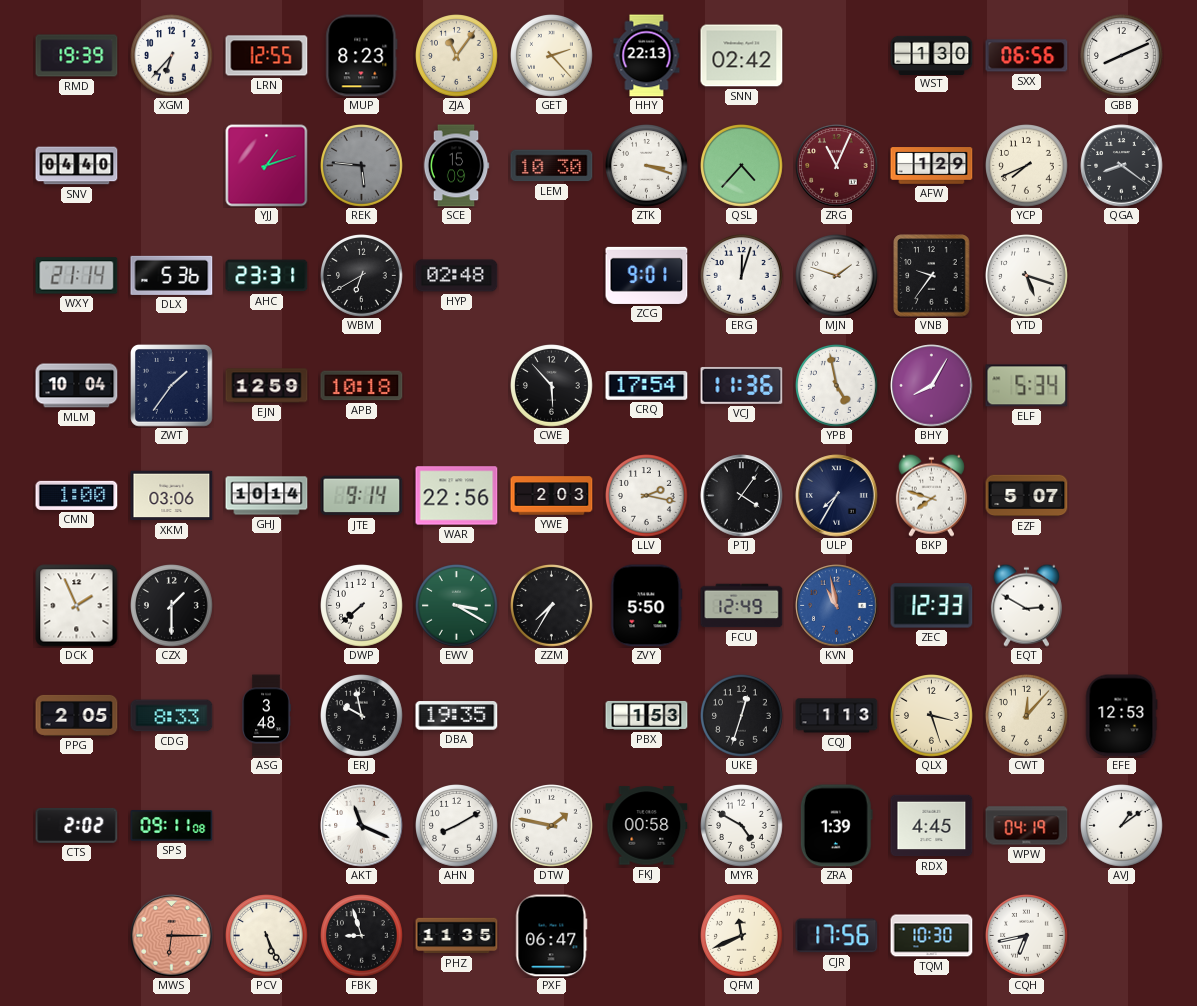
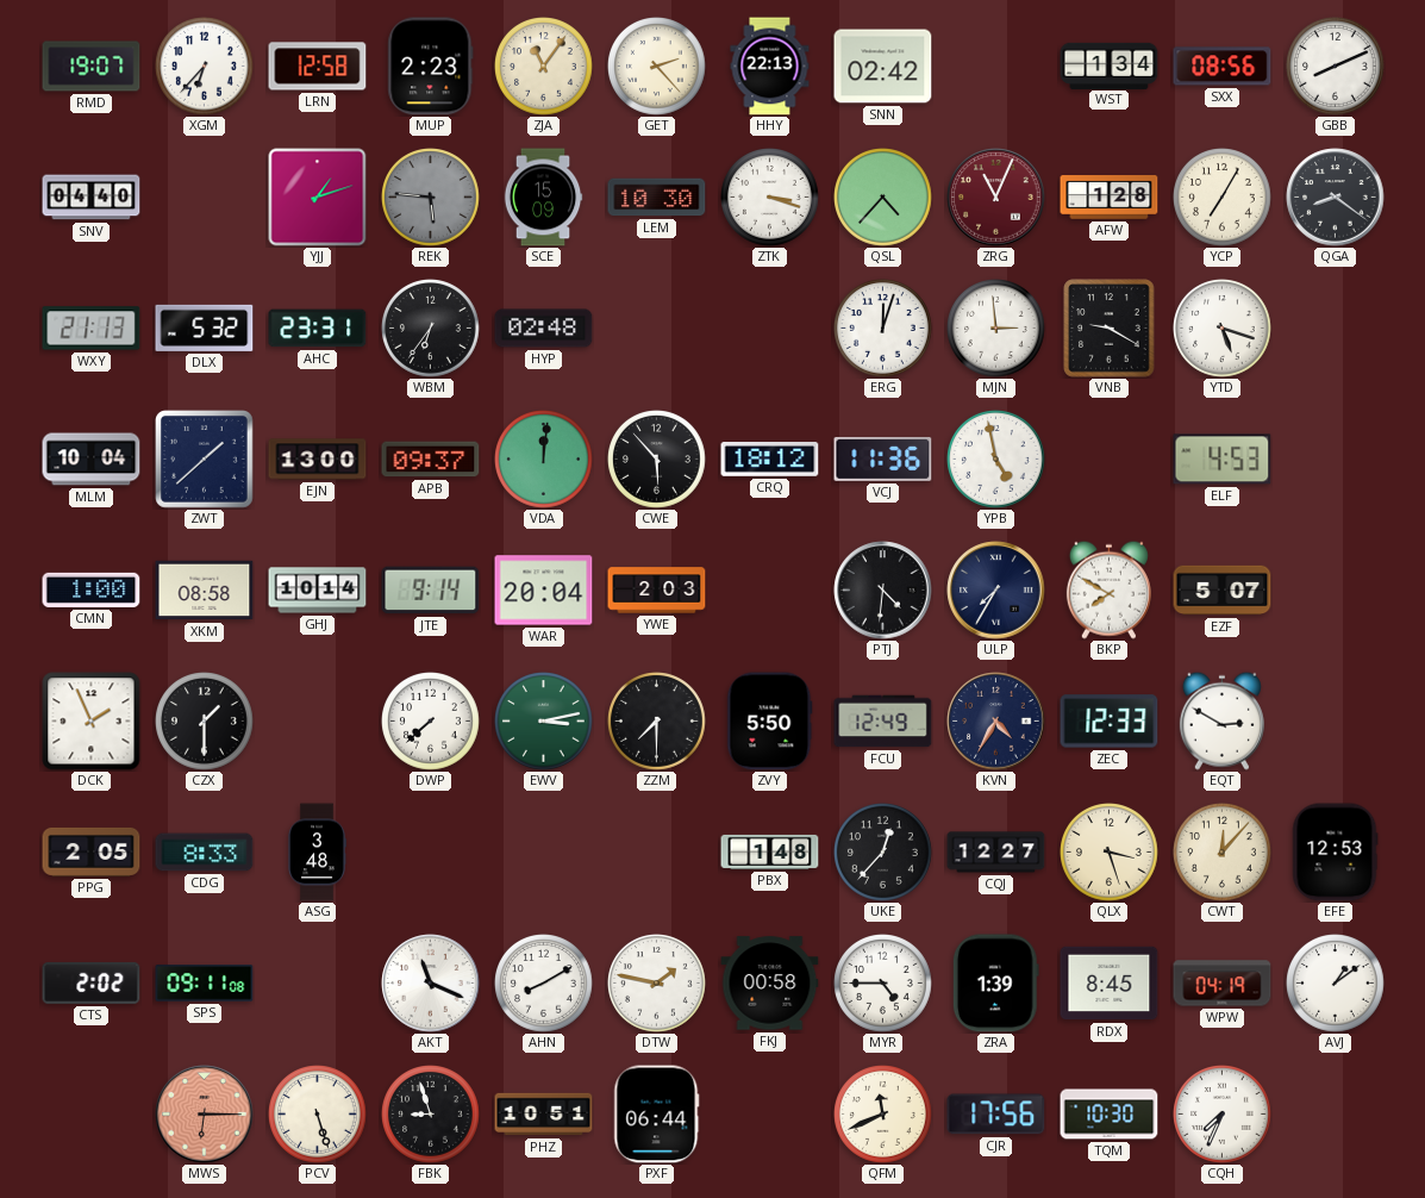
RMD: 19:39 -> 19:07
LRN: 12:55 -> 12:58
MUP: 8:23 -> 2:23
WST: 1:30 -> 1:34
SXX: 06:56 -> 08:56
AFW: 1:29 -> 1:28
YCP: 7:41 -> 7:05
WXY: 21:14 -> 21:13
DLX: 5:36 -> 5:32
WBM: 6:40 -> 6:36
ZCG: 9:01 -> none
MJN: 1:48 -> 2:59
VNB: 9:36 -> 9:20
ZWT: 1:36 -> 1:38
EJN: 12:59 -> 13:00
APB: 10:18 -> 09:37
VDA: none -> 12:01
CRQ: 17:54 -> 18:12
BHY: 8:05 -> none
ELF: 5:34 -> 4:53
XKM: 03:06 -> 08:58
WAR: 22:56 -> 20:04
LLV: 2:17 -> none
PTJ: 4:06 -> 4:31
BKP: 7:48 -> 7:50
EWV: 3:20 -> 3:13
ZZM: 7:35 -> 7:30
KVN: 10:58 -> 4:35
KVN dial: blue -> navy
ERJ: 9:58 -> none
DBA: 19:35 -> none
PBX: 1:53 -> 1:48
UKE: 12:33 -> 12:37
CQJ: 1:13 -> 12:27
MYR: 4:50 -> 4:45
RDX: 4:45 -> 8:45
PCV: 5:26 -> 5:27
PHZ: 11:35 -> 10:51
PXF: 06:47 -> 06:44
CQH: 6:43 -> 7:34
